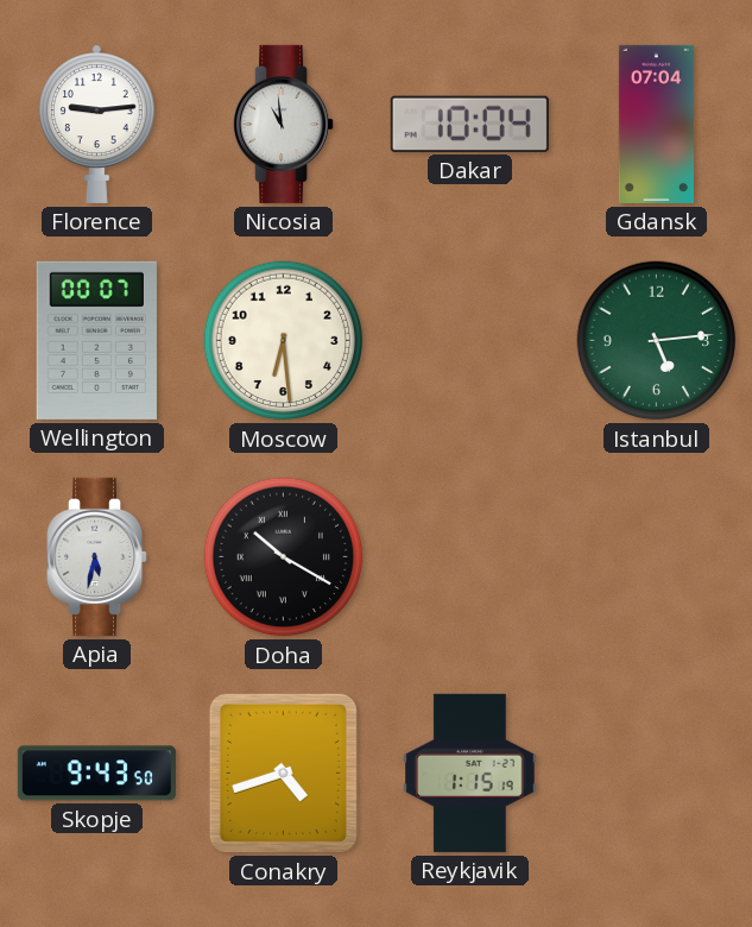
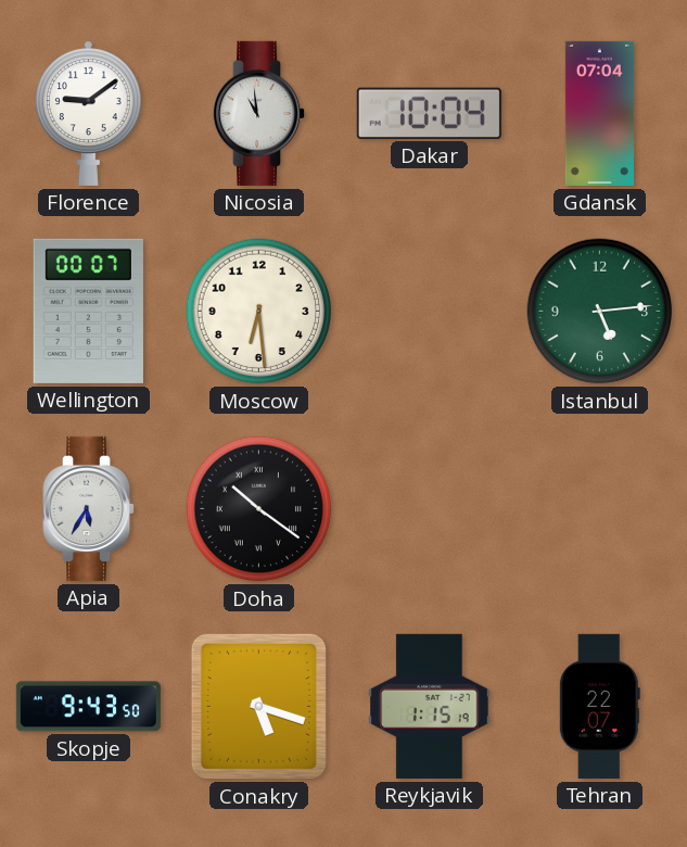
Florence: 9:14 -> 9:09
Apia: 5:32 -> 5:35
Doha: 10:20 -> 10:21
Conakry: 4:42 -> 5:18
Tehran: none -> 22:07
